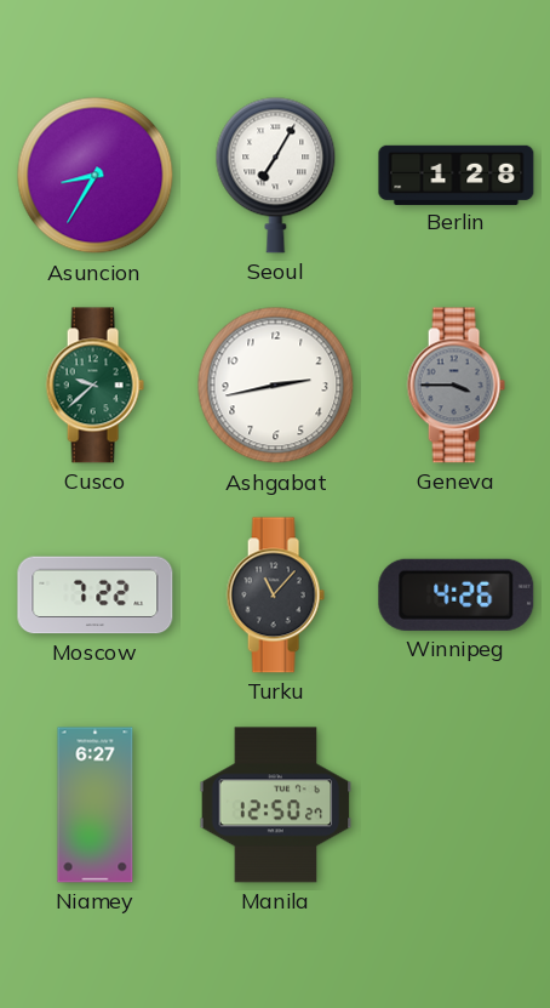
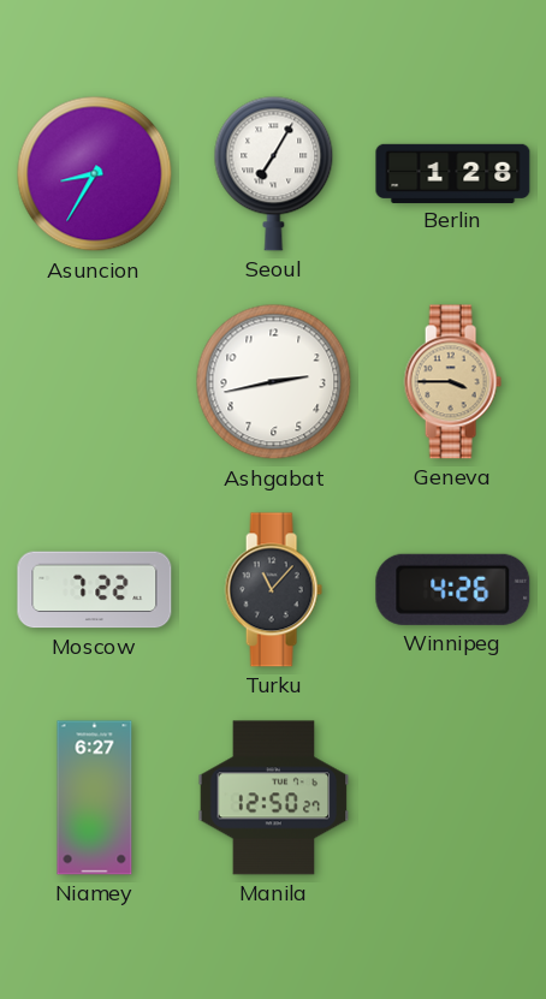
Cusco: 9:38 -> none
Geneva dial: grey -> champagne
